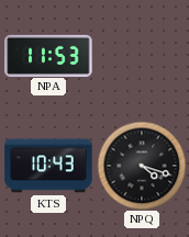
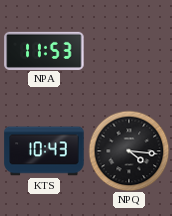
NPQ: 4:18 -> 4:16
